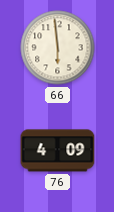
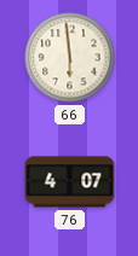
76: 4:09 -> 4:07
